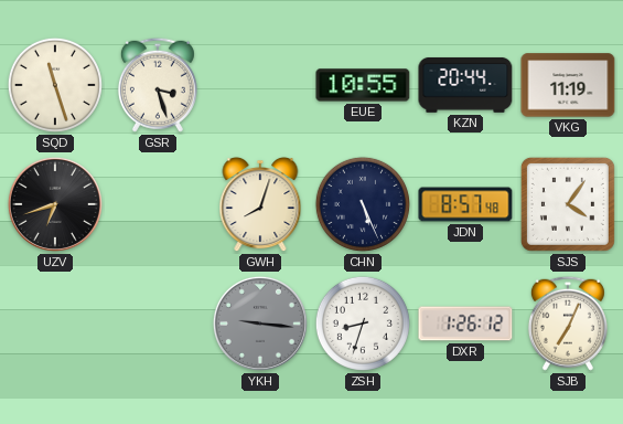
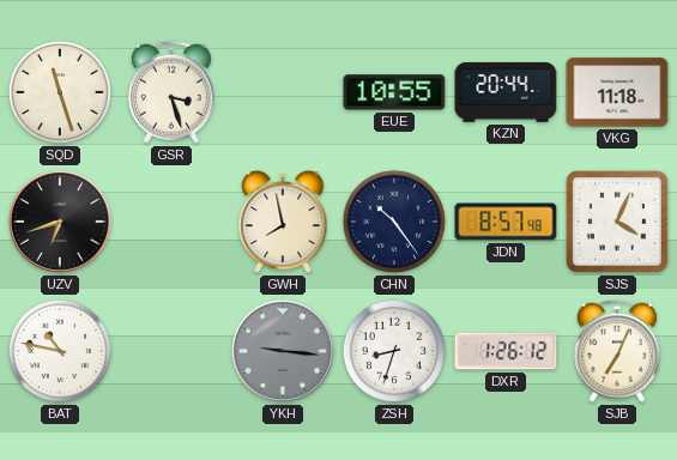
VKG: 11:19 -> 11:18
GWH: 8:03 -> 7:58
CHN: 5:26 -> 10:24
SJS: 4:06 -> 4:04
BAT: none -> 10:47
